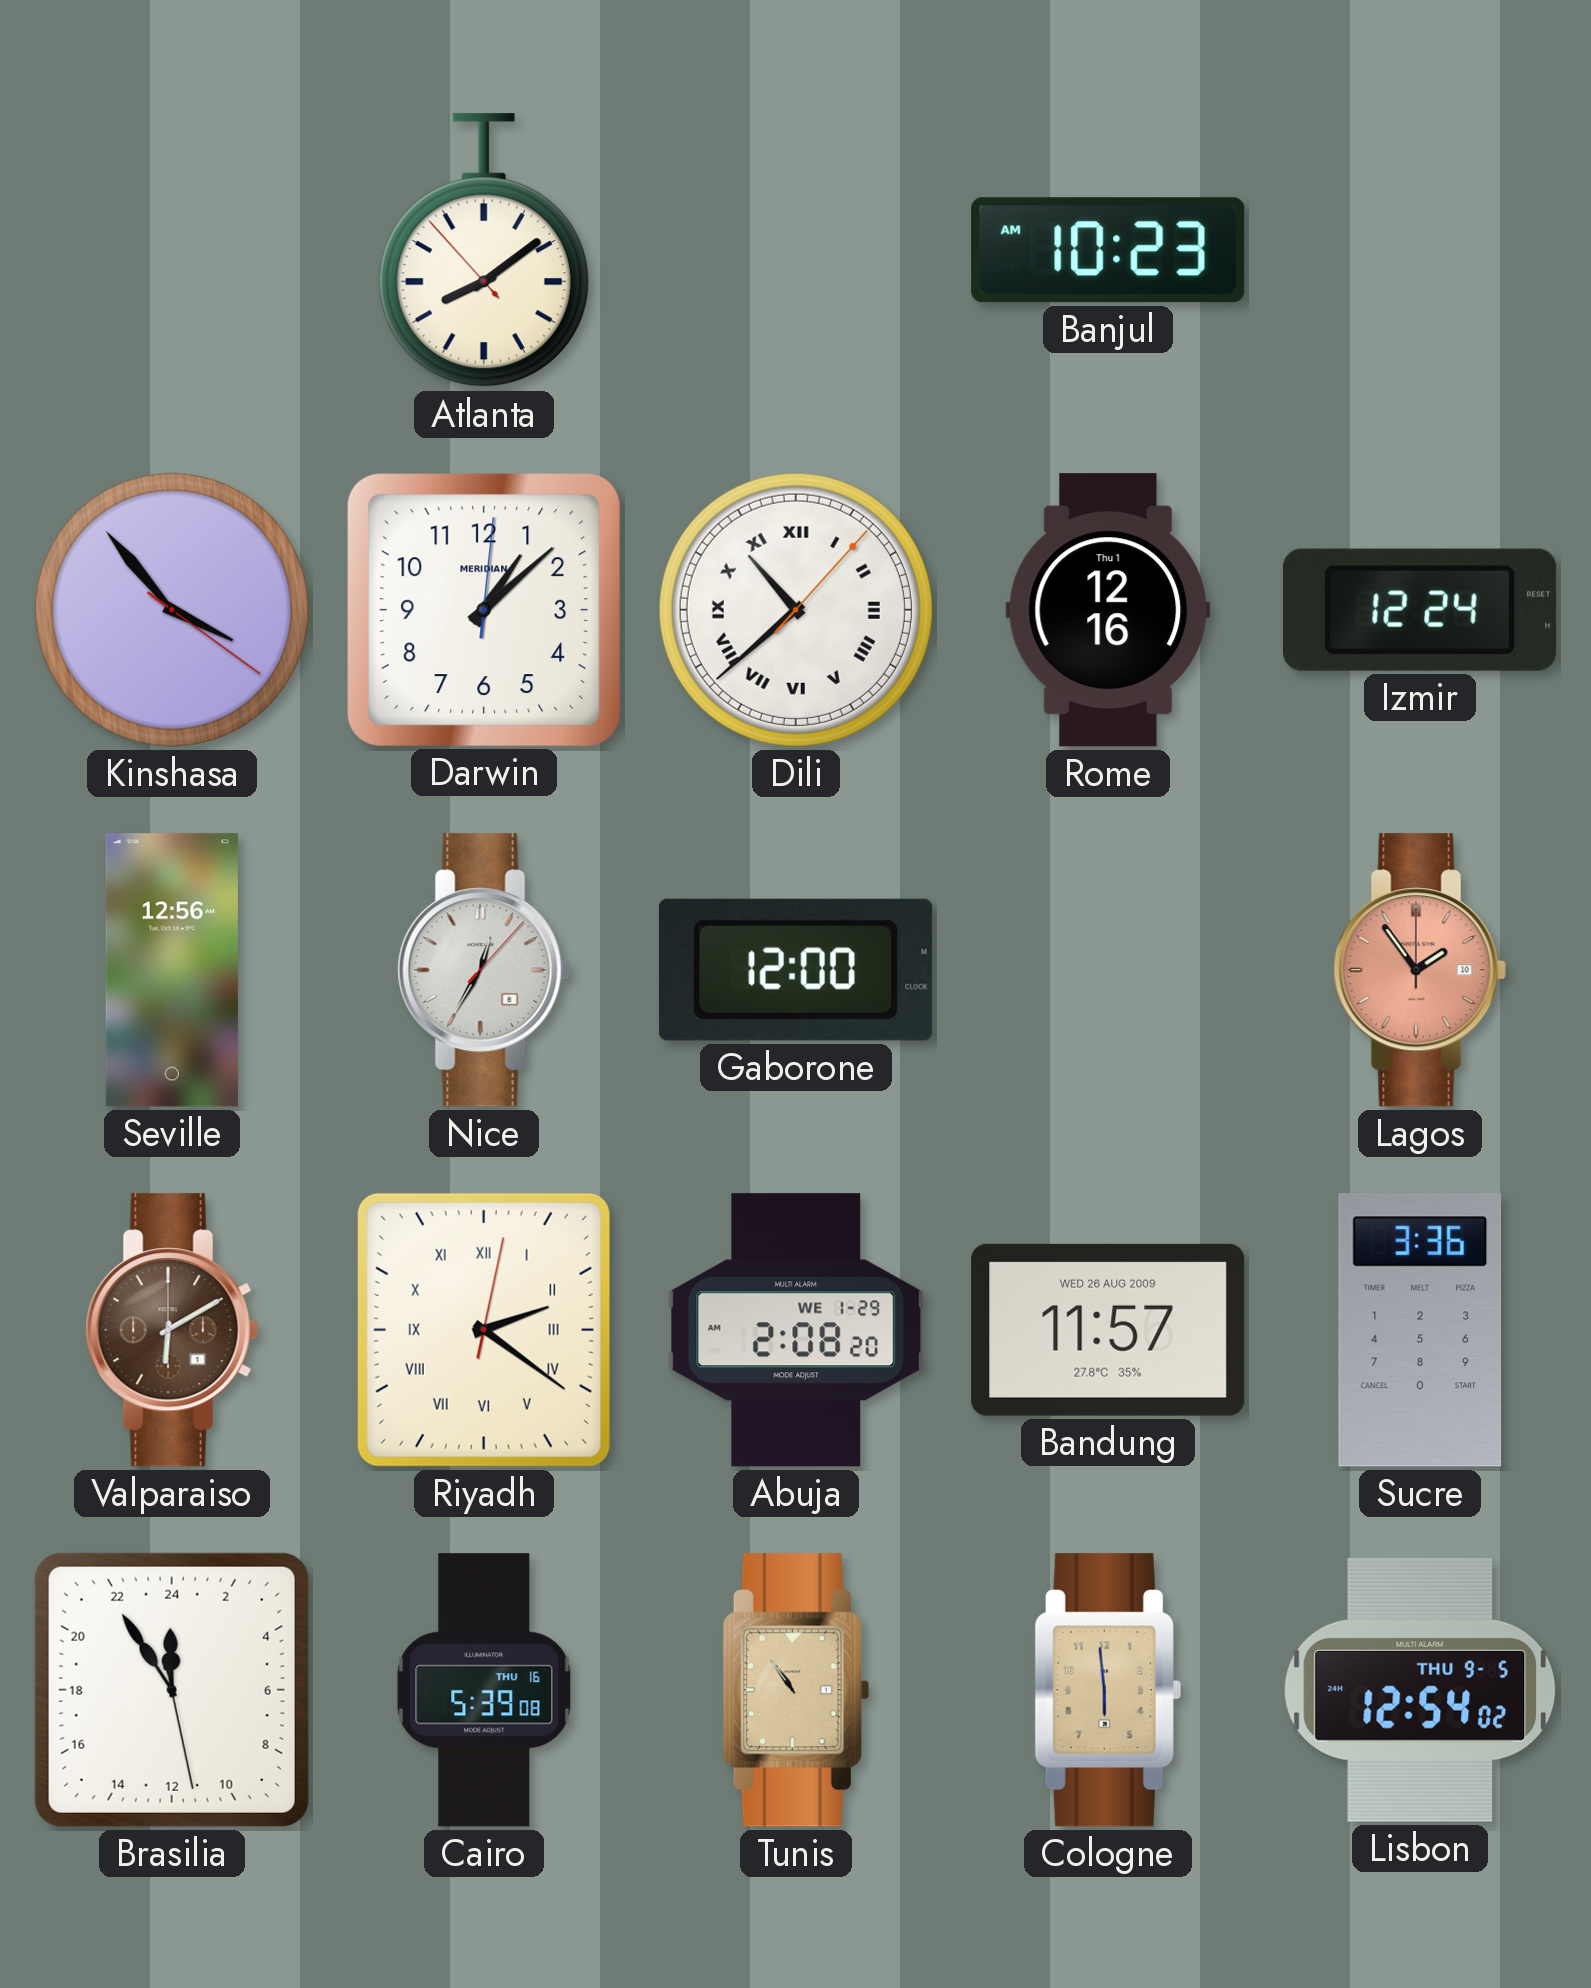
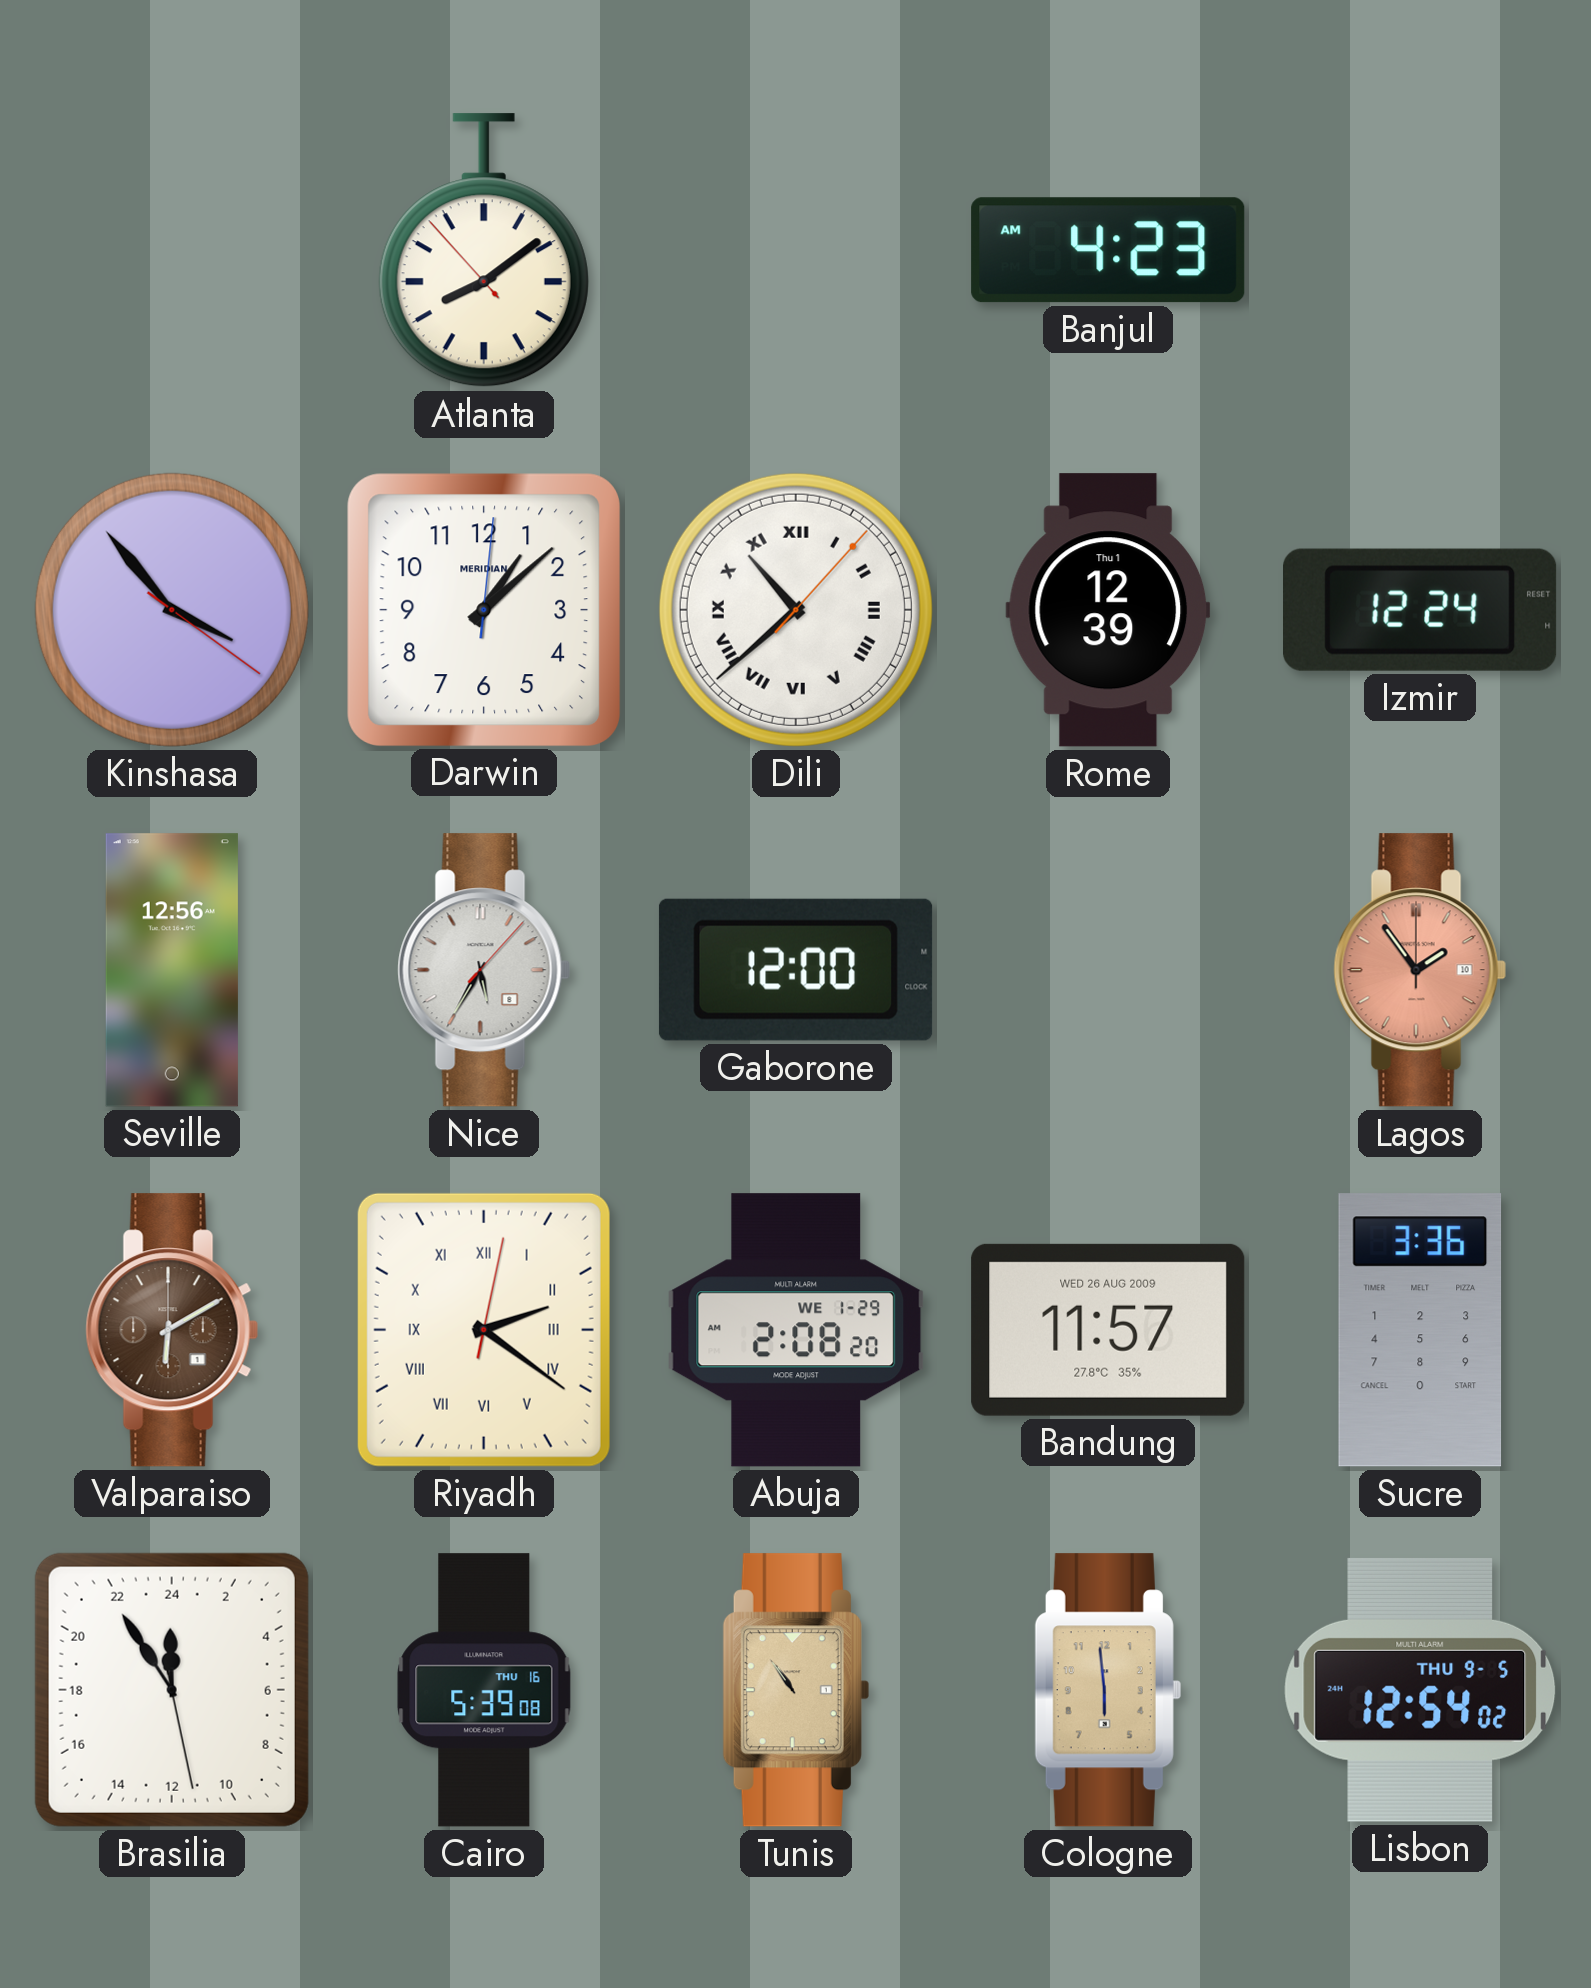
Banjul: 10:23 -> 4:23
Rome: 12:16 -> 12:39
Nice: 12:35 -> 5:35
